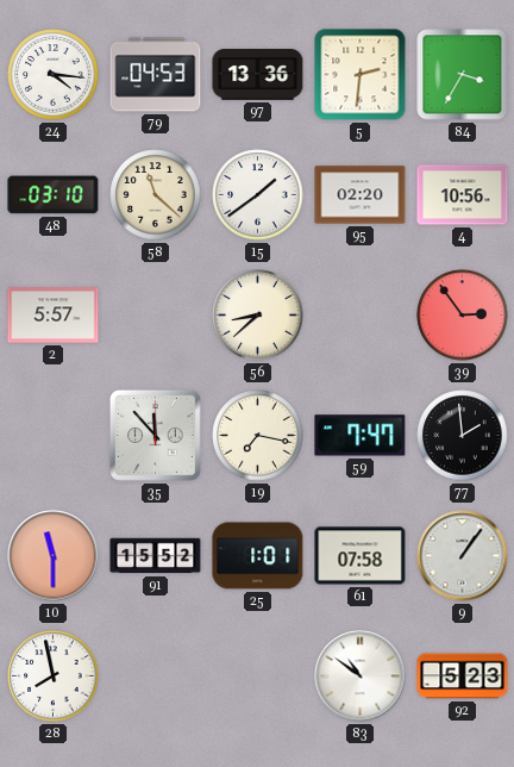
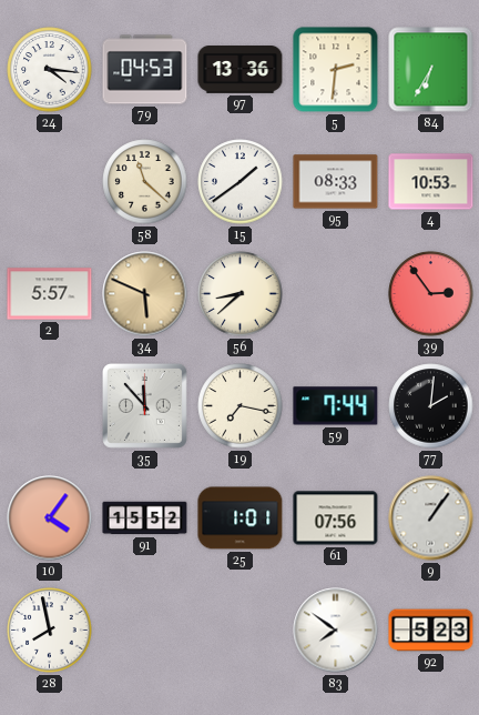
84: 3:35 -> 6:35
48: 03:10 -> none
95: 02:20 -> 08:33
4: 10:56 -> 10:53
34: none -> 5:49
59: 7:47 -> 7:44
77: 1:59 -> 2:01
10: 11:30 -> 4:06
61: 07:58 -> 07:56
83: 10:51 -> 7:51
